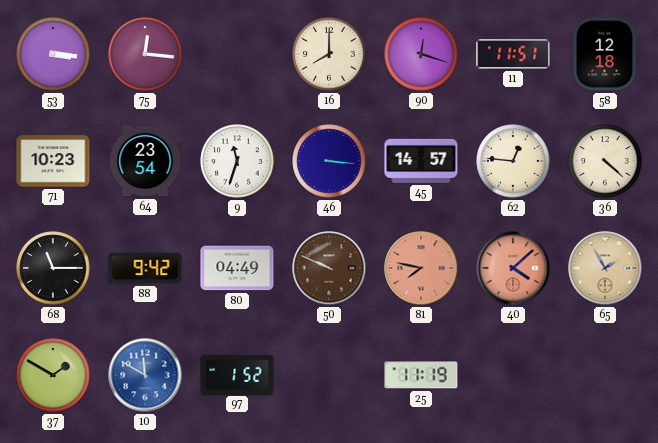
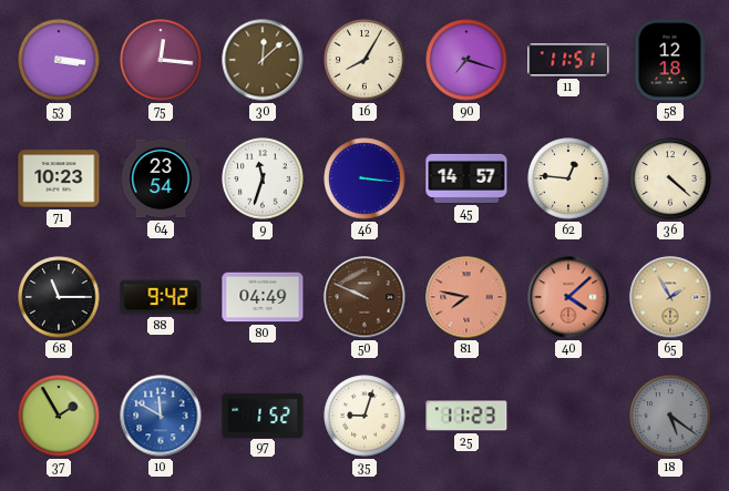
30: none -> 12:08
16: 8:00 -> 8:05
90: 12:18 -> 7:18
37: 1:50 -> 1:55
35: none -> 9:03
25: 11:19 -> 11:23
18: none -> 5:21
